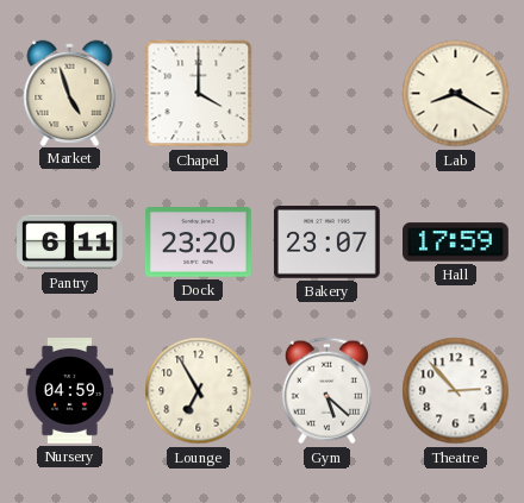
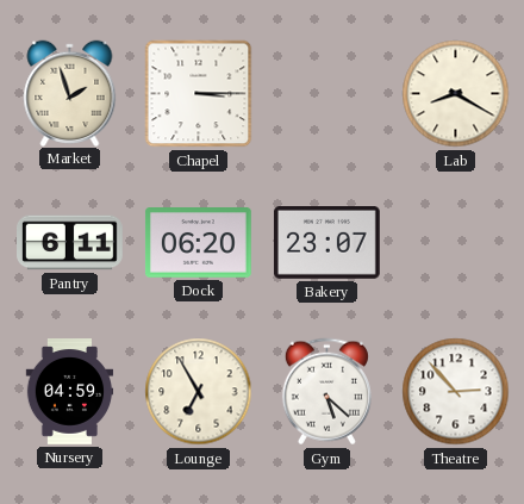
Market: 4:57 -> 1:57
Chapel: 4:00 -> 3:15
Dock: 23:20 -> 06:20
Hall: 17:59 -> none
